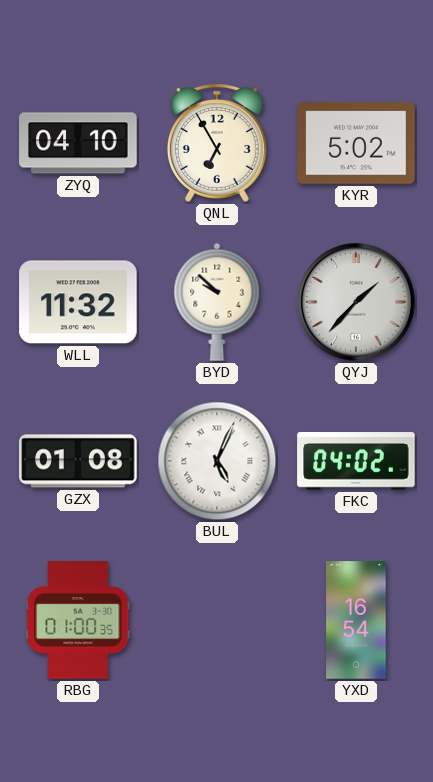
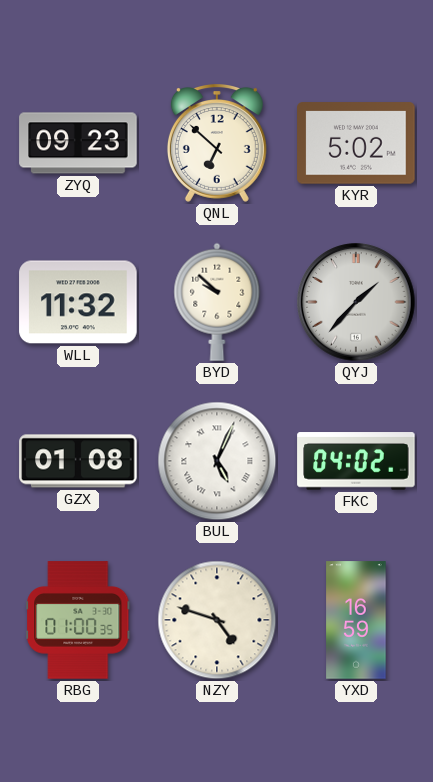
ZYQ: 04:10 -> 09:23
QNL: 6:55 -> 6:52
NZY: none -> 4:48
YXD: 16:54 -> 16:59
